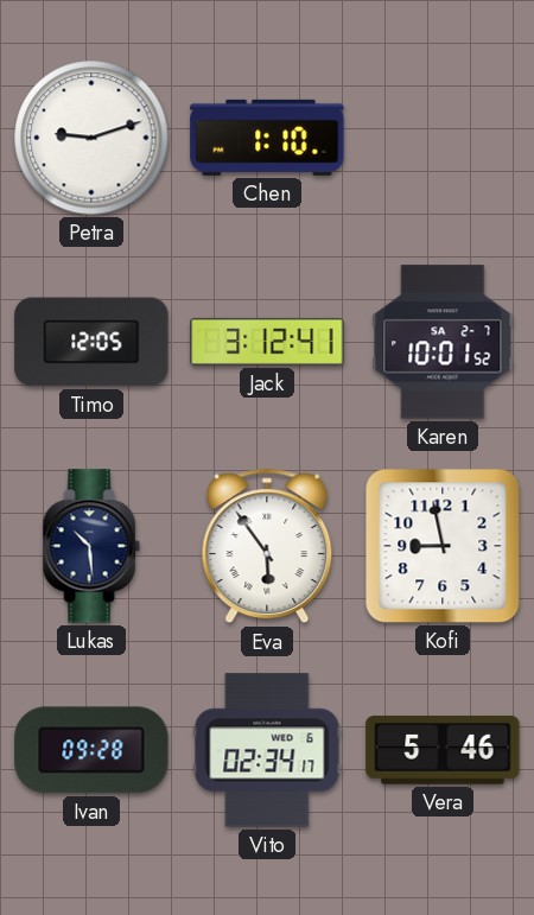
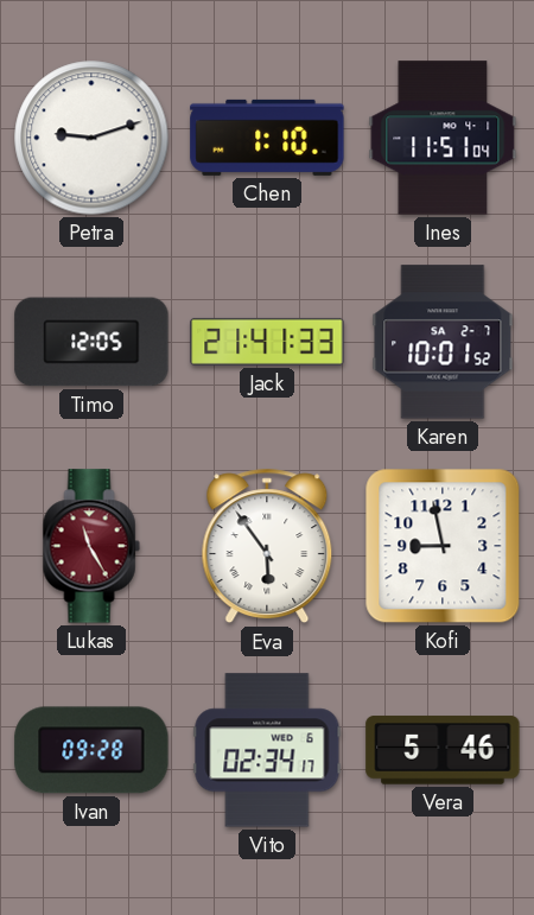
Ines: none -> 11:51
Jack: 3:12 -> 21:41
Lukas: 10:29 -> 11:25
Lukas dial: navy -> burgundy
